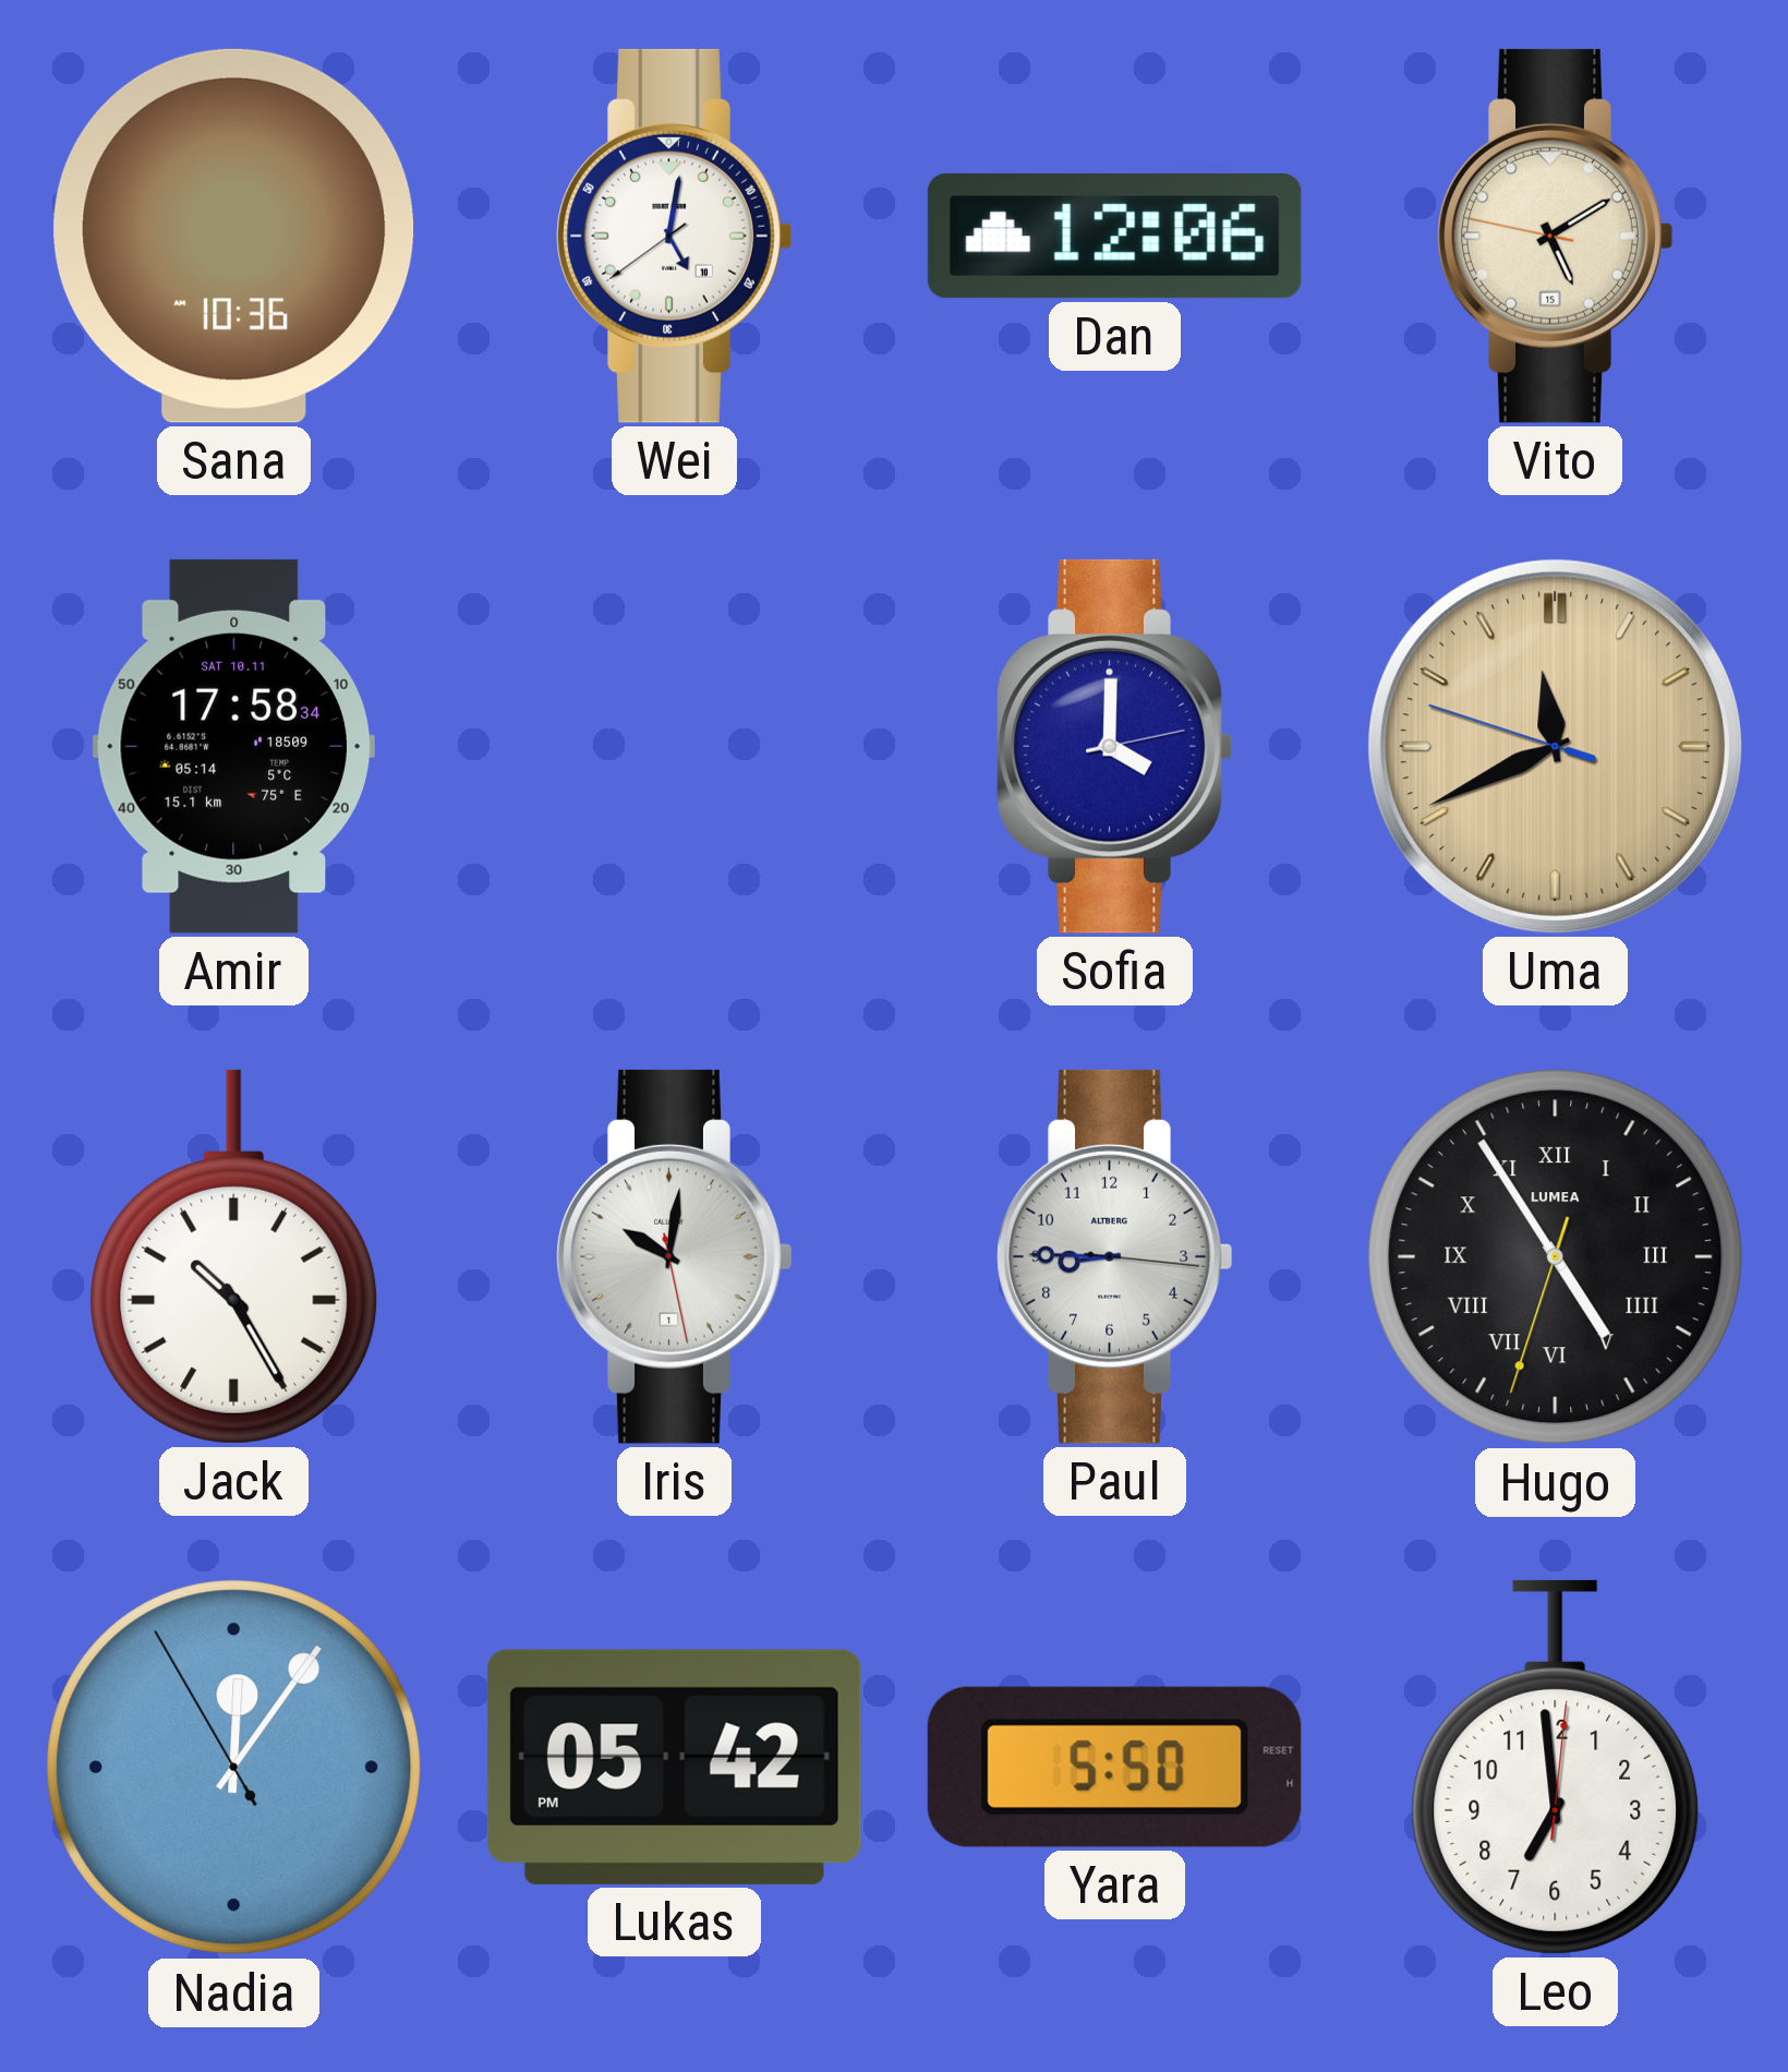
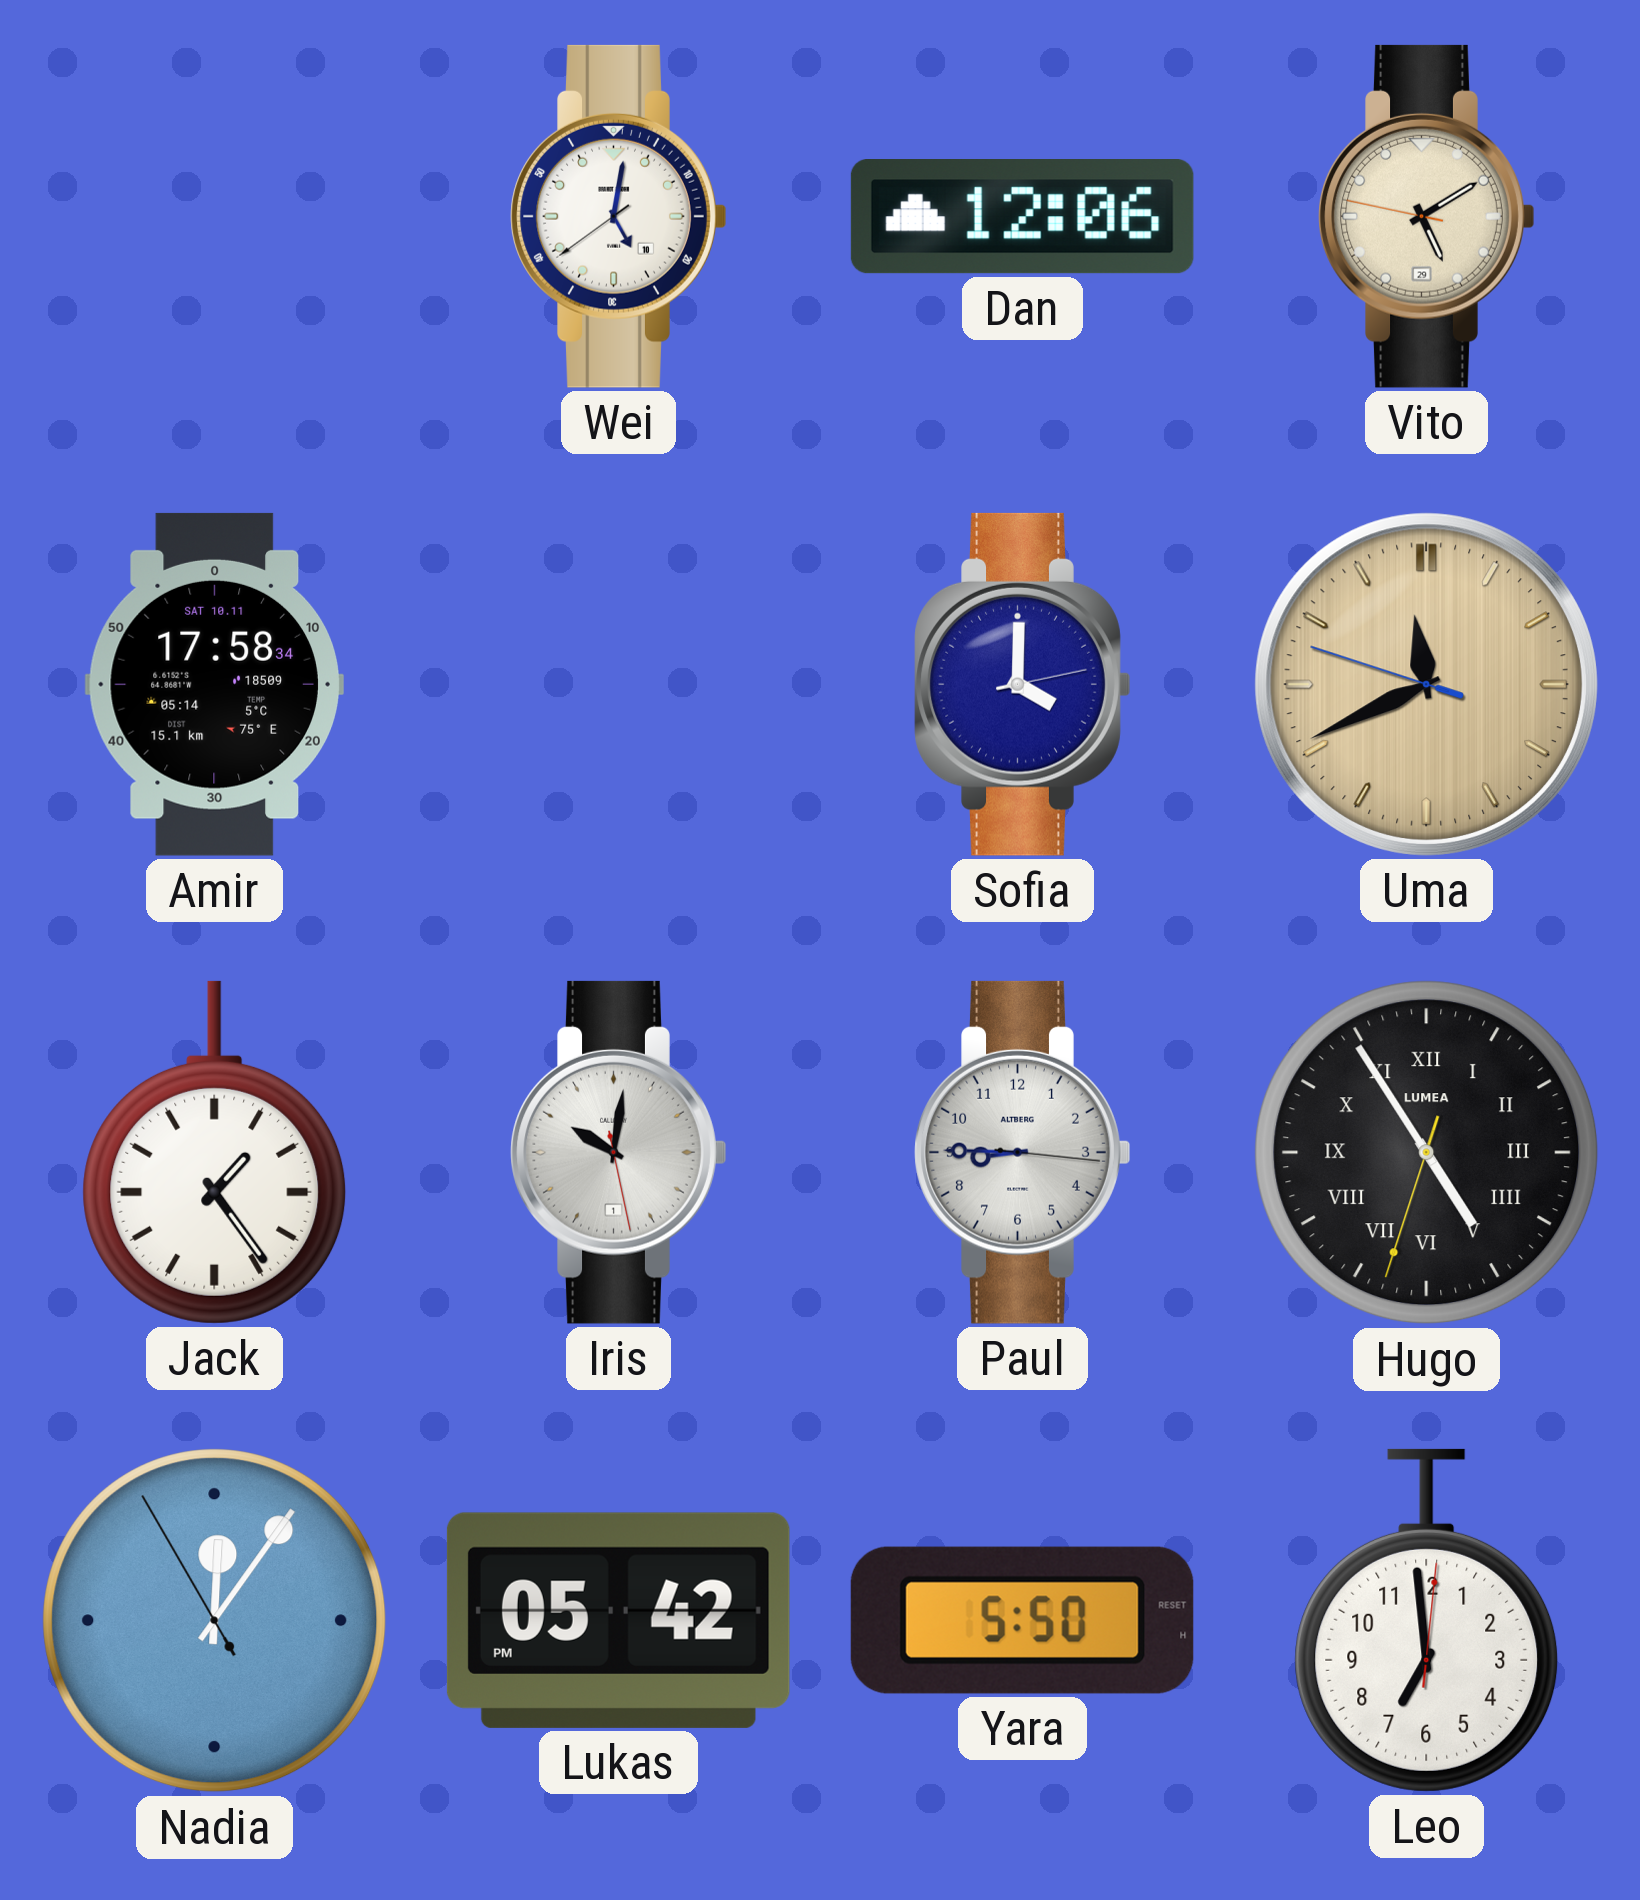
Sana: 10:36 -> none
Vito date: 15 -> 29
Jack: 10:25 -> 1:24
